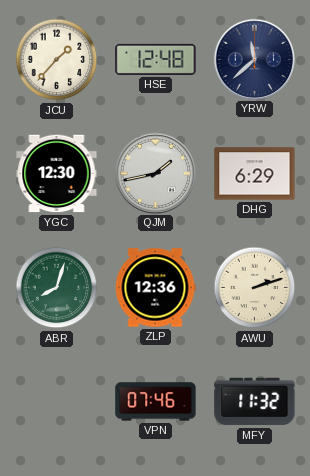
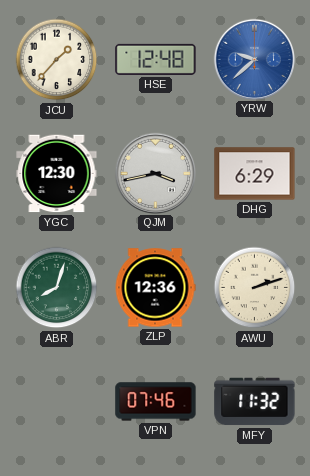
YRW: 11:38 -> 9:38
YRW dial: navy -> blue
QJM: 1:43 -> 3:43
